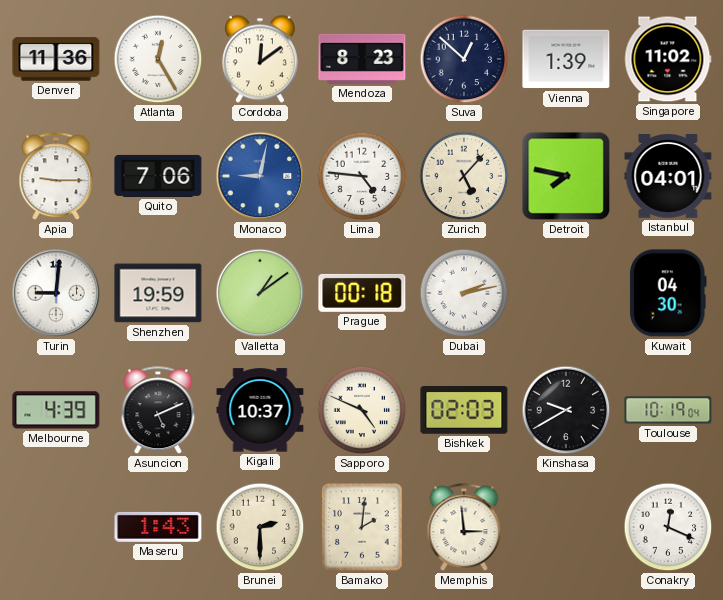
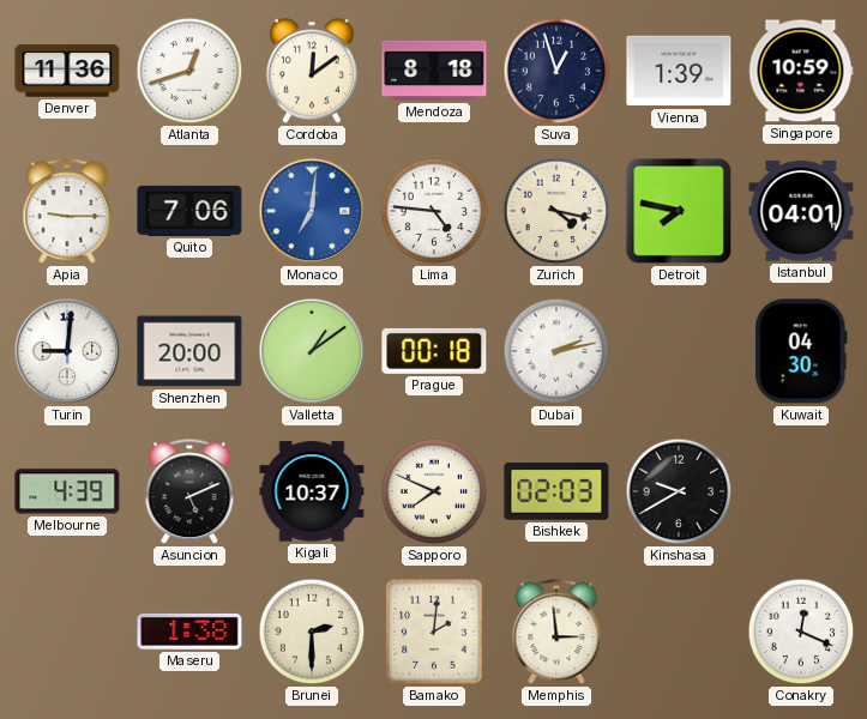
Atlanta: 12:25 -> 12:42
Mendoza: 8:23 -> 8:18
Suva: 12:52 -> 12:57
Singapore: 11:02 -> 10:59
Monaco: 9:02 -> 7:01
Zurich: 5:07 -> 4:17
Shenzhen: 19:59 -> 20:00
Sapporo: 4:49 -> 7:49
Toulouse: 10:19 -> none
Maseru: 1:43 -> 1:38
